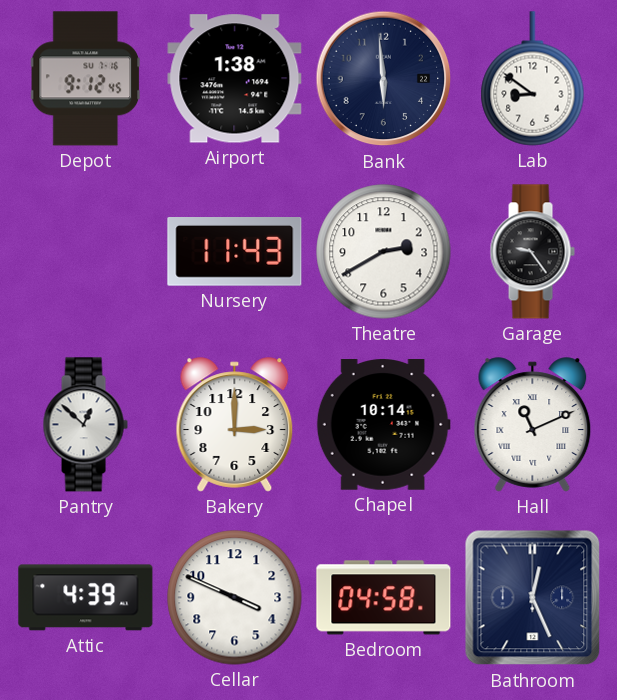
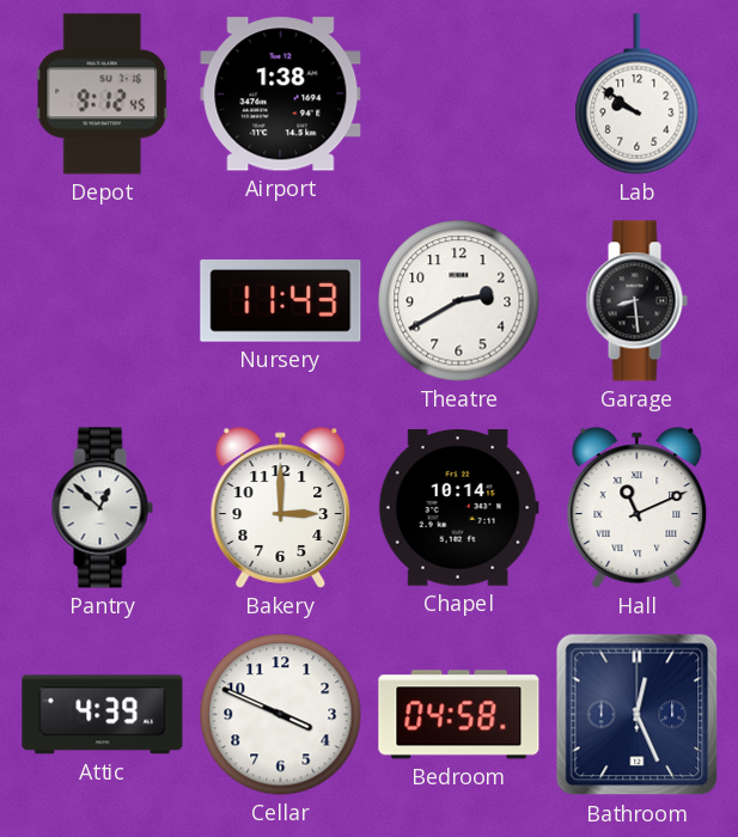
Bank: 5:59 -> none
Lab: 8:51 -> 9:51
Garage: 9:24 -> 8:29
